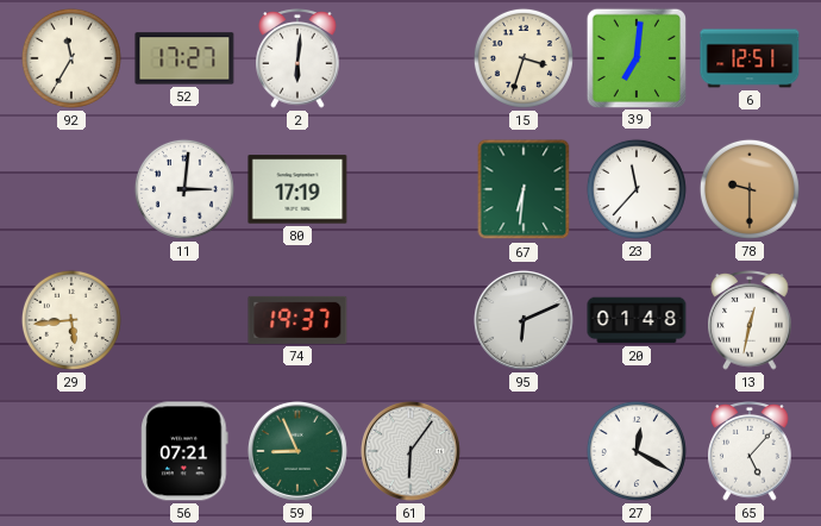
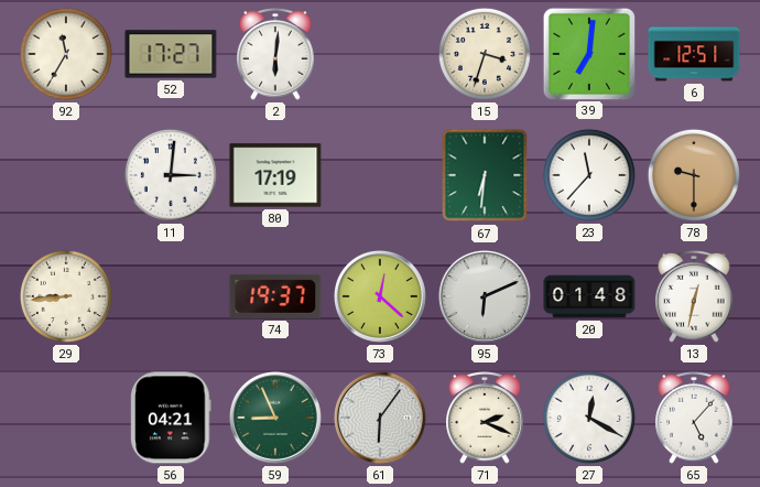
29: 5:44 -> 8:44
73: none -> 12:22
56: 07:21 -> 04:21
71: none -> 2:19
